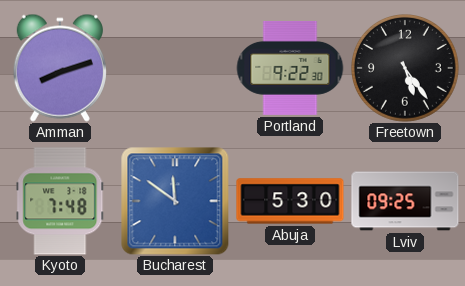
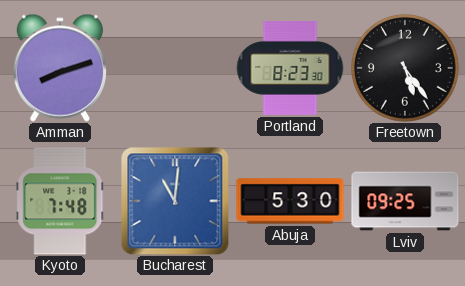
Portland: 9:22 -> 8:23
Bucharest: 11:51 -> 11:01
